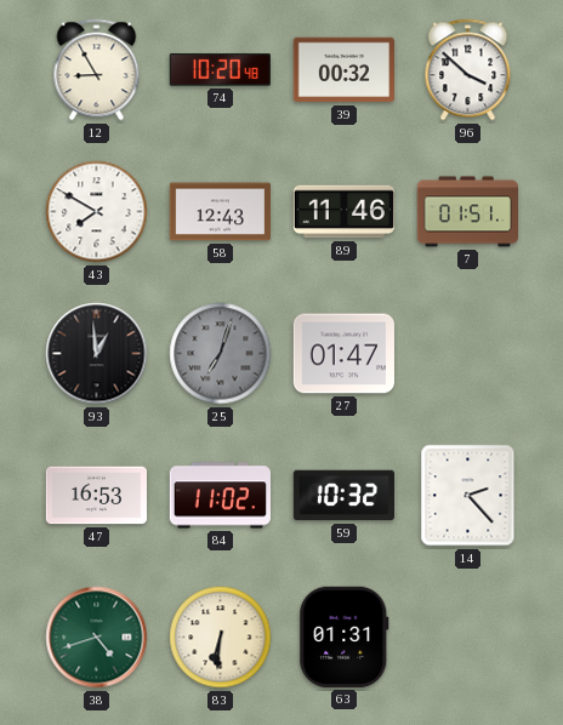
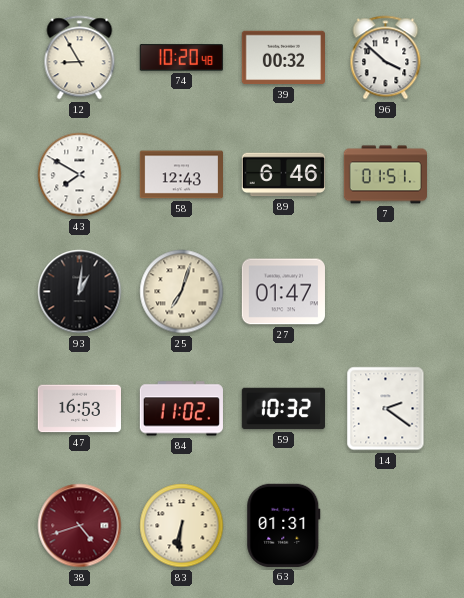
89: 11:46 -> 6:46
93: 12:59 -> 1:01
25 dial: grey -> cream
14: 2:23 -> 2:21
38 dial: green -> burgundy
